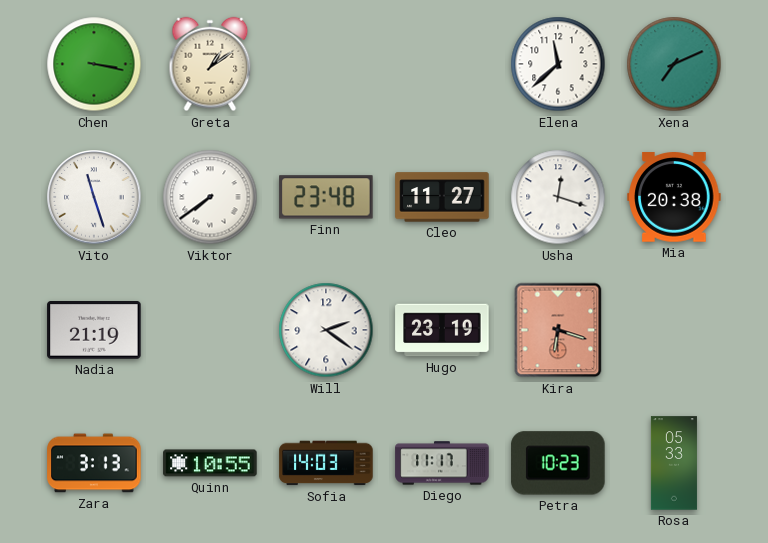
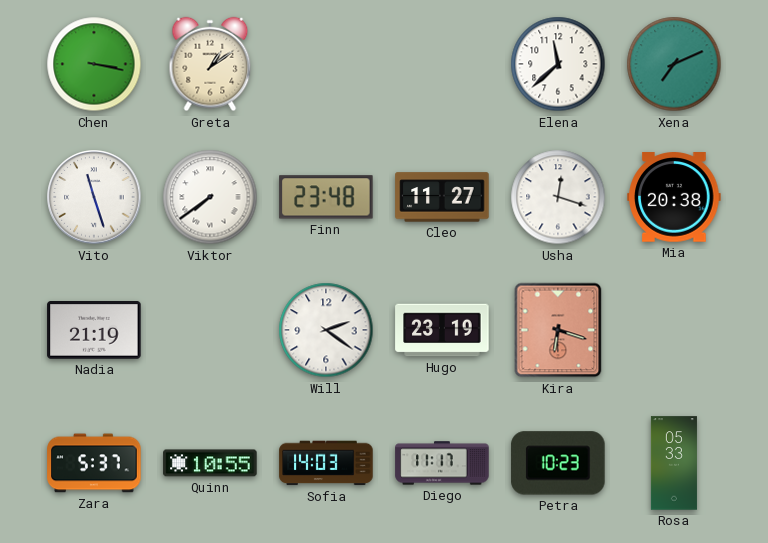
Zara: 3:13 -> 5:37
